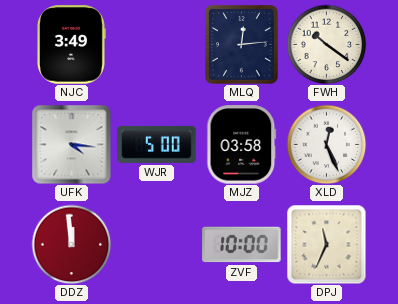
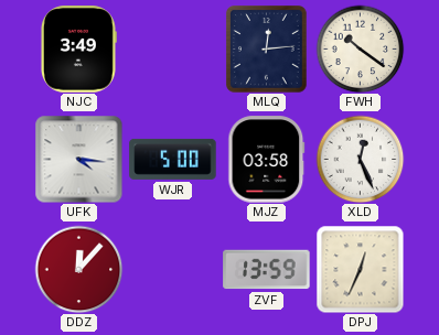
DDZ: 11:59 -> 12:07
ZVF: 10:00 -> 13:59
DPJ: 11:34 -> 12:34
